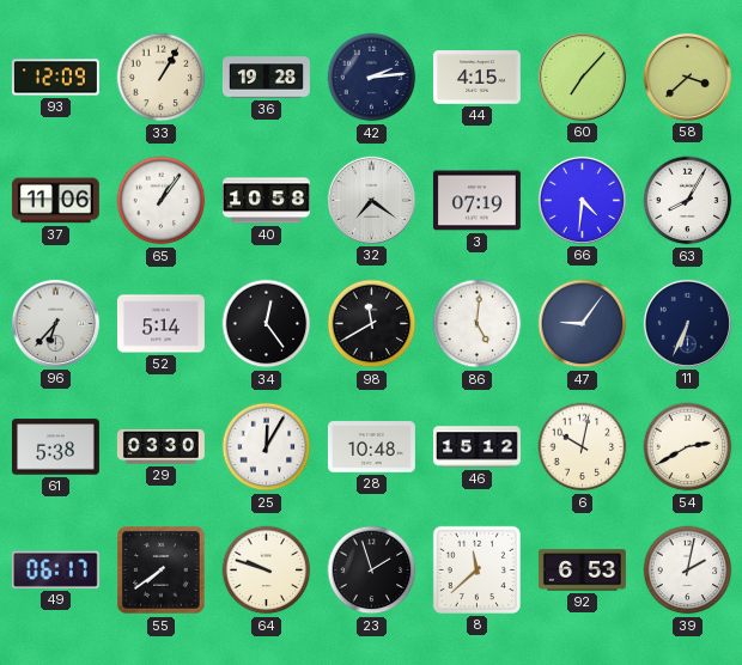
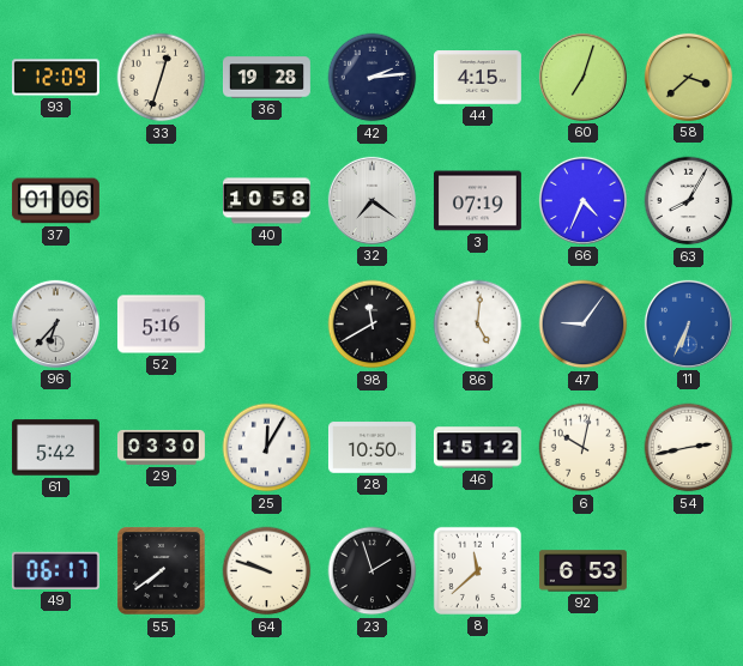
33: 1:05 -> 12:33
60: 7:07 -> 7:03
37: 11:06 -> 01:06
65: 1:06 -> none
66: 4:31 -> 4:34
52: 5:14 -> 5:16
34: 12:24 -> none
11 dial: navy -> blue
61: 5:38 -> 5:42
28: 10:48 -> 10:50
54: 2:40 -> 2:43
39: 2:02 -> none
